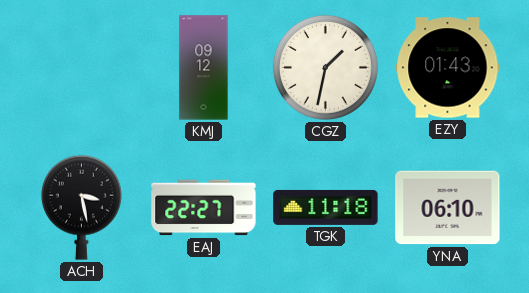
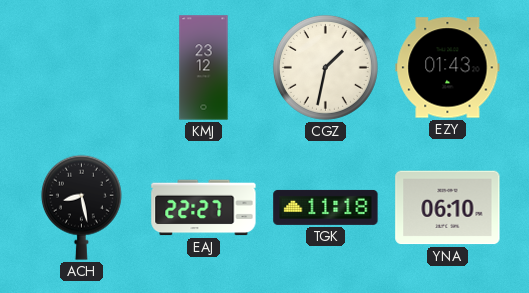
KMJ: 09:12 -> 23:12
ACH: 3:28 -> 8:28
